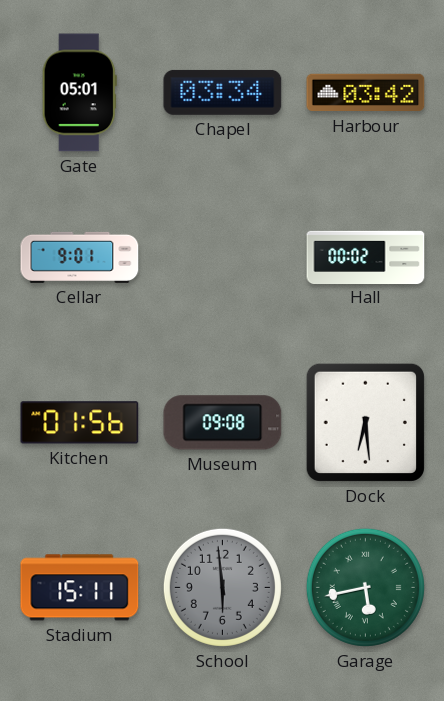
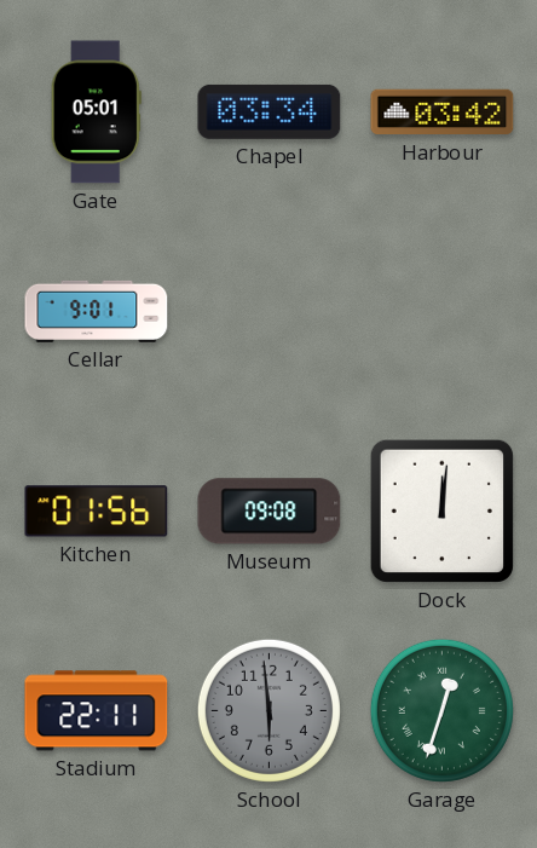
Hall: 00:02 -> none
Dock: 6:29 -> 12:01
Stadium: 15:11 -> 22:11
Garage: 5:43 -> 12:33
